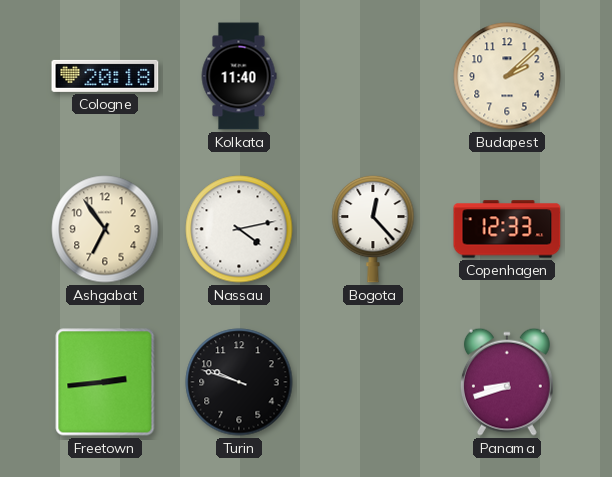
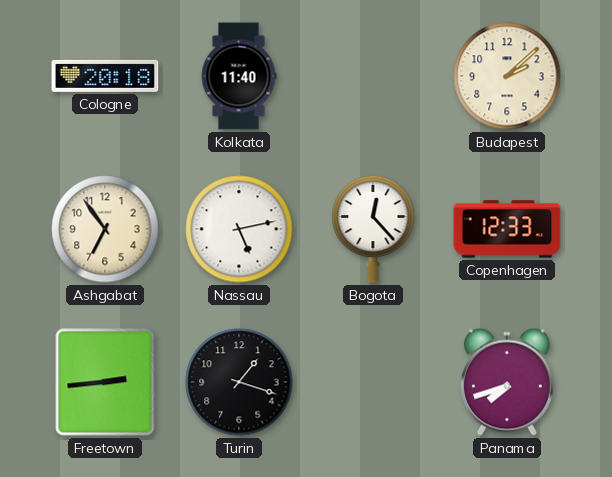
Nassau: 4:13 -> 5:13
Turin: 9:48 -> 1:18
Panama: 8:42 -> 7:42
